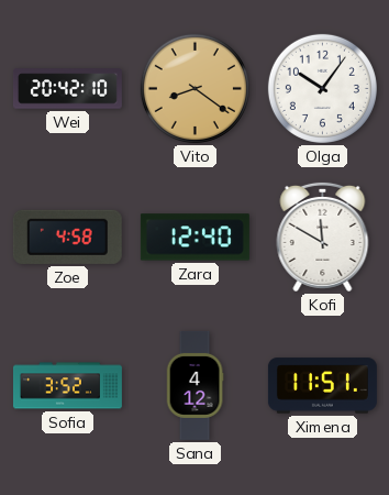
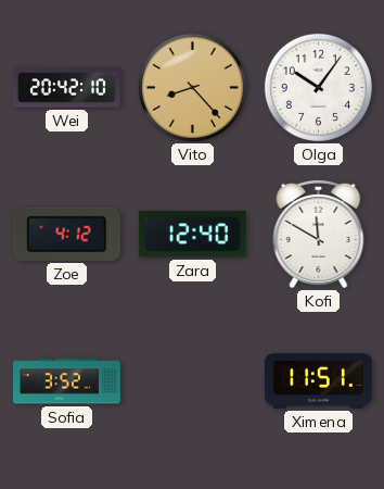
Vito: 8:21 -> 8:23
Zoe: 4:58 -> 4:12
Sana: 4:12 -> none
